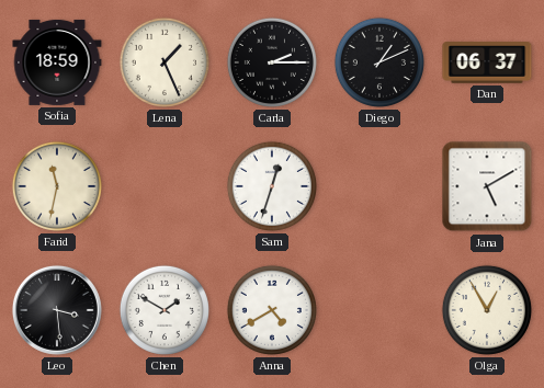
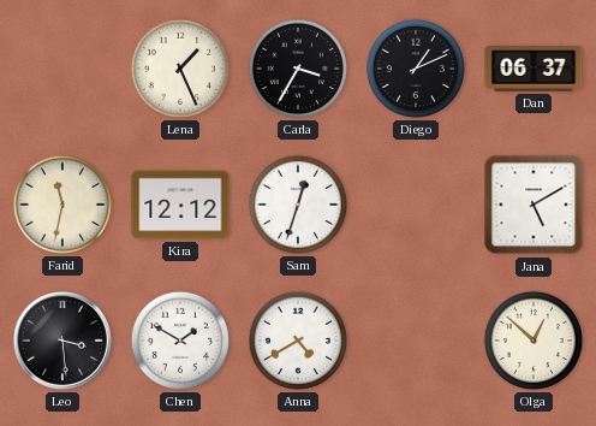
Sofia: 18:59 -> none
Carla: 2:15 -> 3:35
Kira: none -> 12:12
Olga: 12:55 -> 12:52
